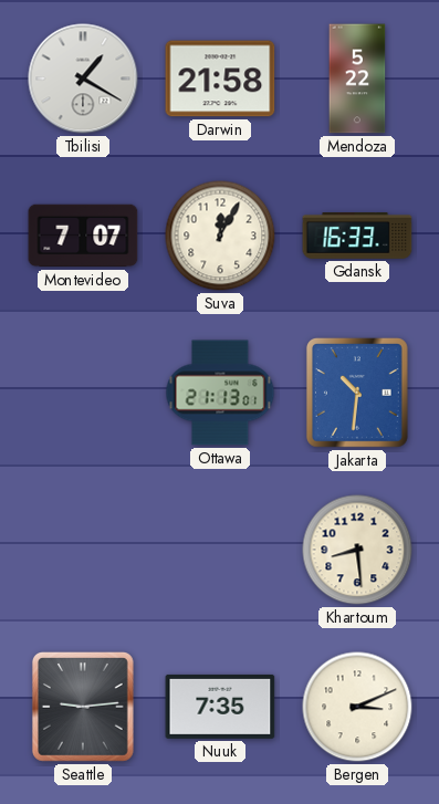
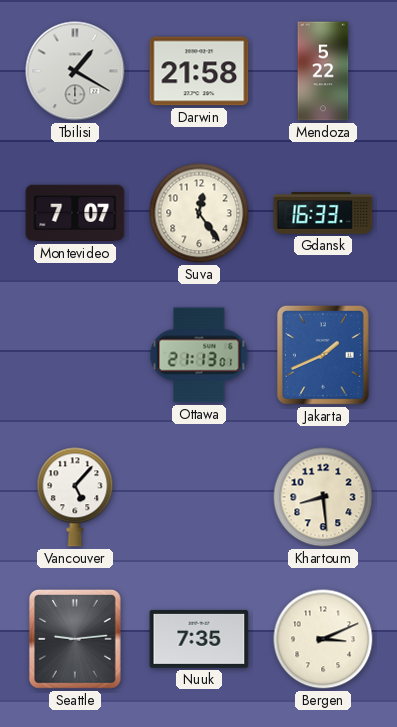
Suva: 12:05 -> 12:24
Jakarta: 10:31 -> 1:41
Vancouver: none -> 5:07
